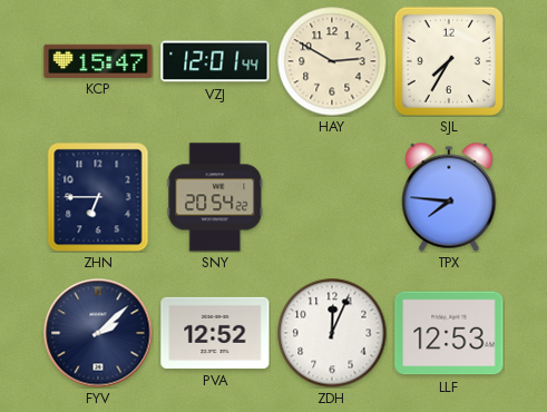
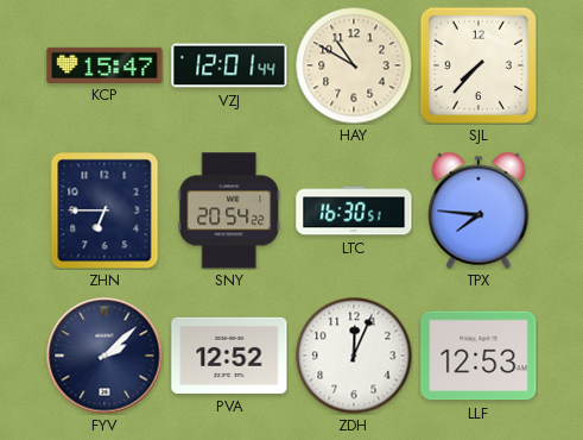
HAY: 2:50 -> 10:50
SJL: 7:35 -> 7:37
LTC: none -> 16:30
